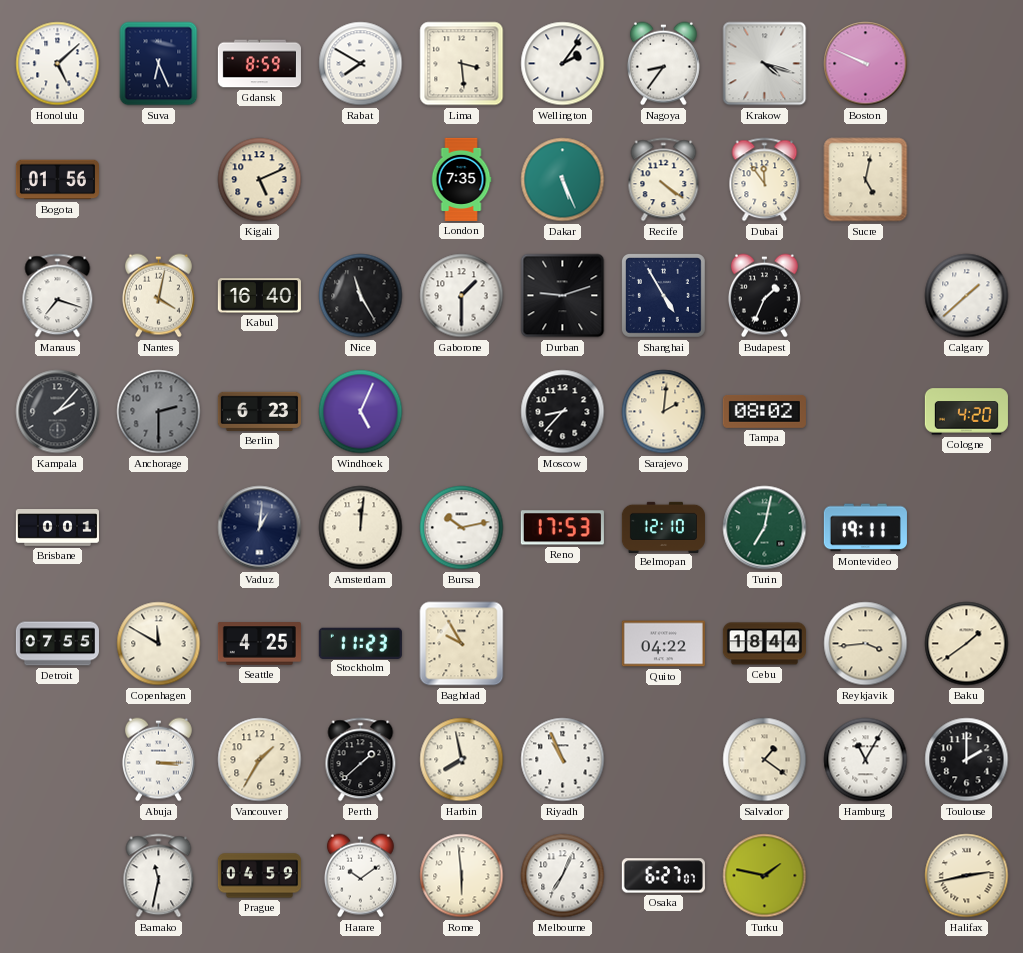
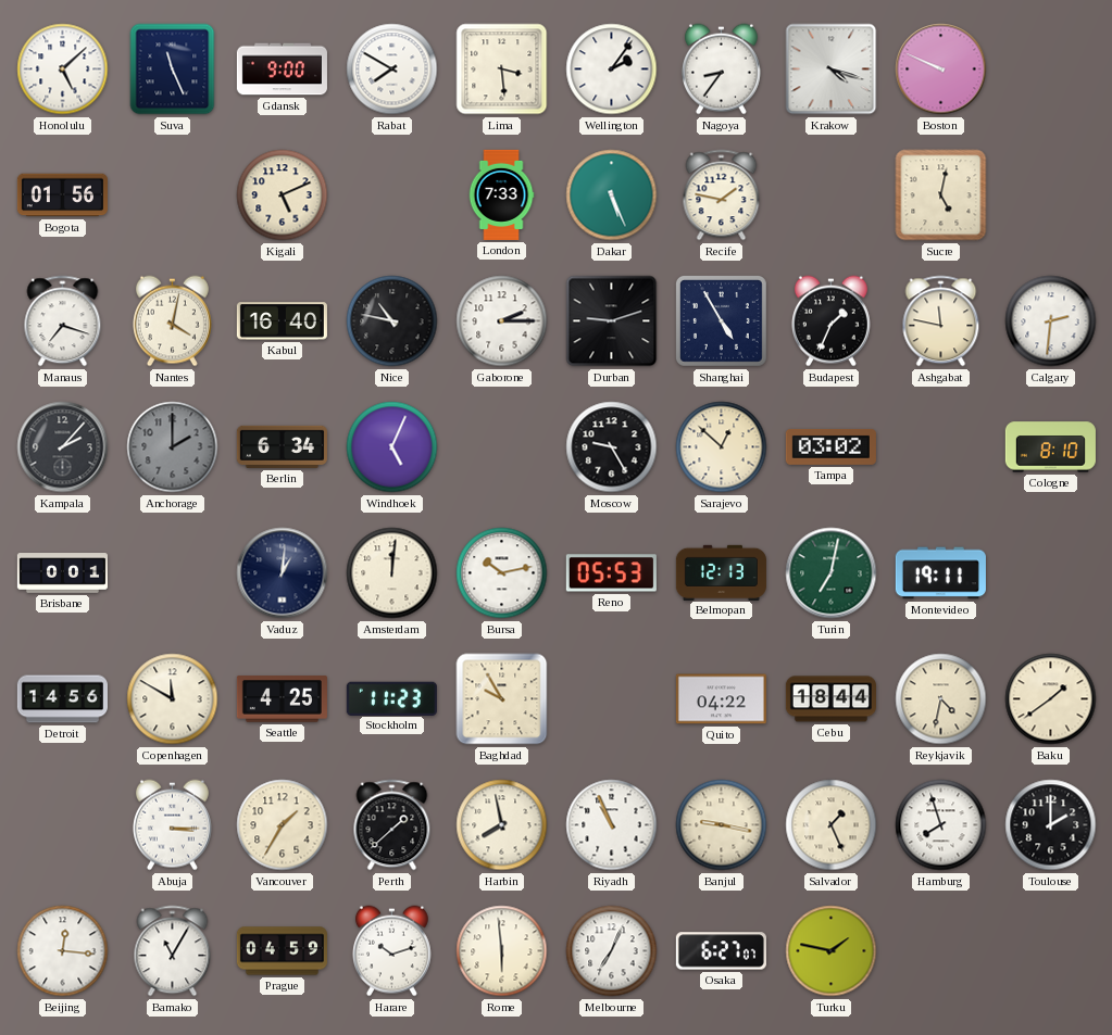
Suva: 6:26 -> 11:26
Gdansk: 8:59 -> 9:00
London: 7:35 -> 7:33
Recife: 4:21 -> 1:47
Dubai: 11:54 -> none
Nice: 11:25 -> 10:47
Gaborone: 1:30 -> 2:15
Ashgabat: none -> 11:47
Calgary: 1:38 -> 2:31
Anchorage: 2:30 -> 2:00
Berlin: 6:23 -> 6:34
Moscow: 8:37 -> 9:25
Sarajevo: 2:01 -> 12:52
Tampa: 08:02 -> 03:02
Cologne: 4:20 -> 8:10
Reno: 17:53 -> 05:53
Belmopan: 12:10 -> 12:13
Detroit: 07:55 -> 14:56
Reykjavik: 3:44 -> 4:32
Banjul: none -> 9:17
Salvador: 1:21 -> 1:26
Hamburg: 11:05 -> 7:57
Beijing: none -> 12:16
Bamako: 11:32 -> 11:05
Harare: 10:09 -> 10:12
Halifax: 2:43 -> none
